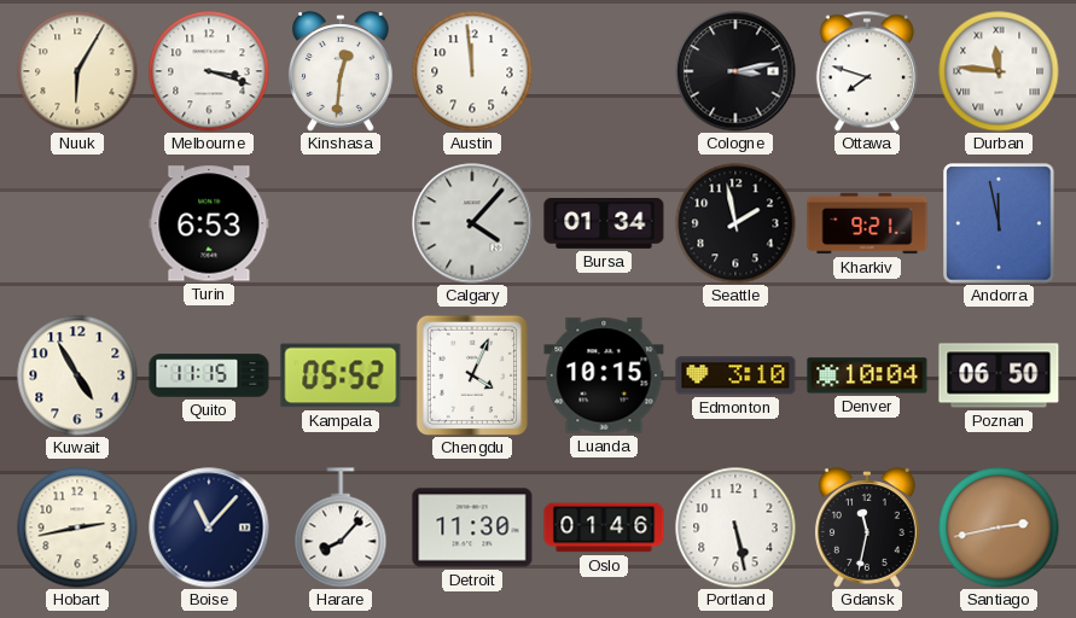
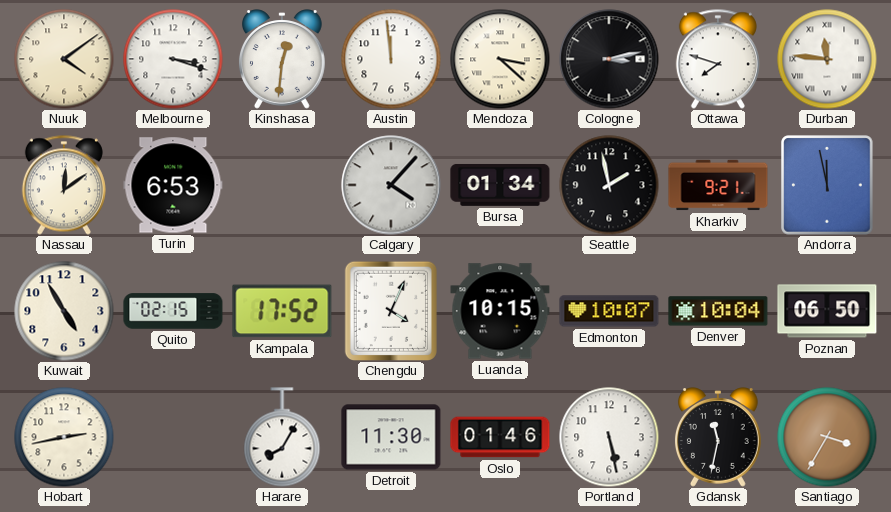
Nuuk: 6:05 -> 4:09
Mendoza: none -> 3:22
Nassau: none -> 12:09
Quito: 11:15 -> 02:15
Kampala: 05:52 -> 17:52
Edmonton: 3:10 -> 10:07
Boise: 11:07 -> none
Harare: 8:07 -> 8:05
Santiago: 2:43 -> 3:35
